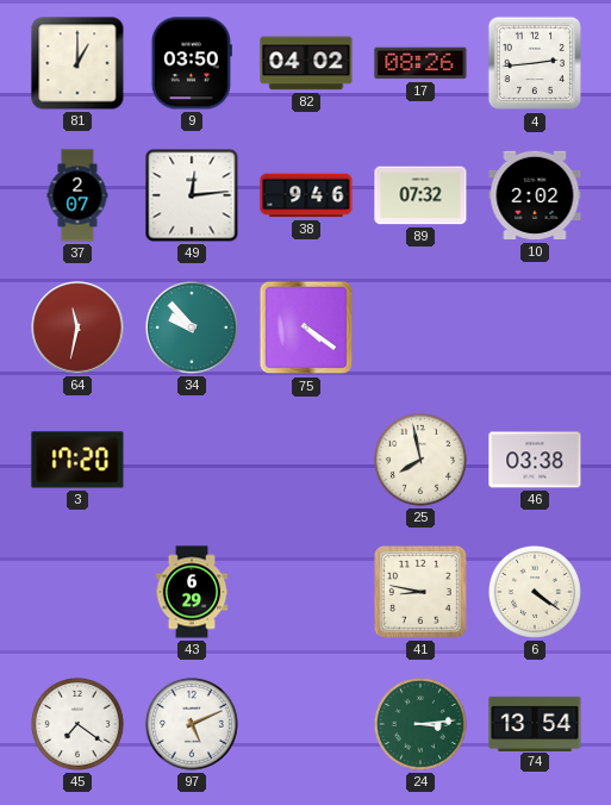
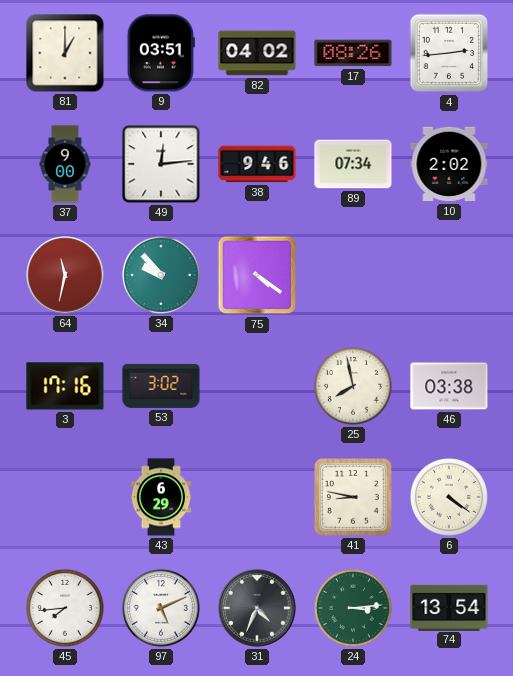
9: 03:50 -> 03:51
37: 2:07 -> 9:00
89: 07:32 -> 07:34
3: 17:20 -> 17:16
53: none -> 3:02
45: 7:21 -> 7:44
31: none -> 4:34
